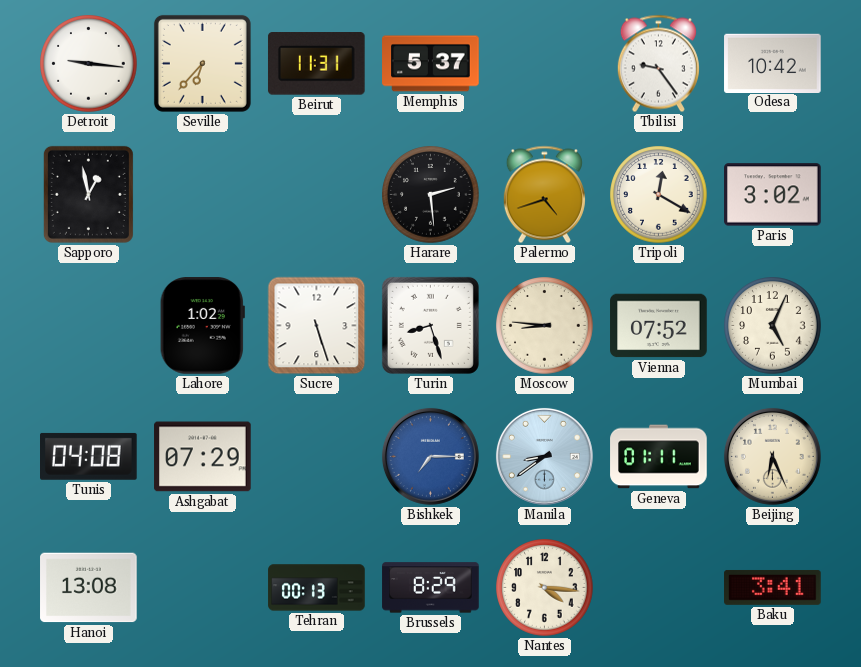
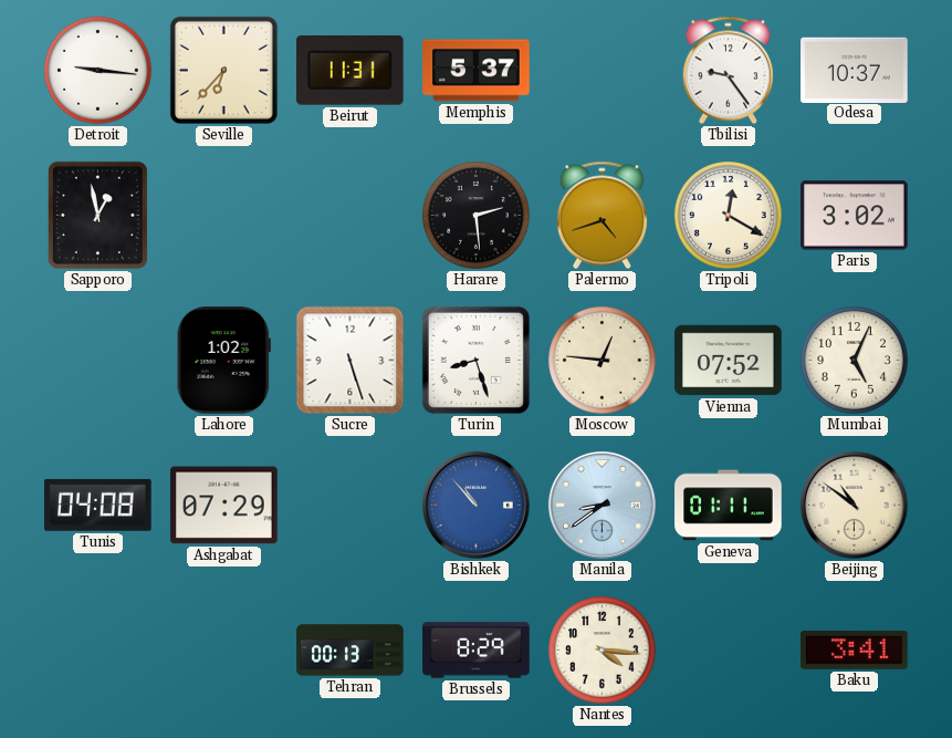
Odesa: 10:42 -> 10:37
Moscow: 8:46 -> 12:46
Bishkek: 7:15 -> 10:53
Beijing: 6:26 -> 10:51
Hanoi: 13:08 -> none
